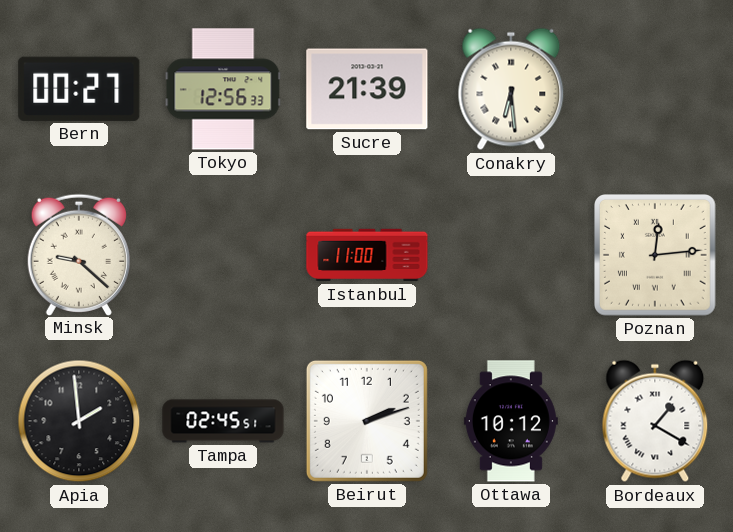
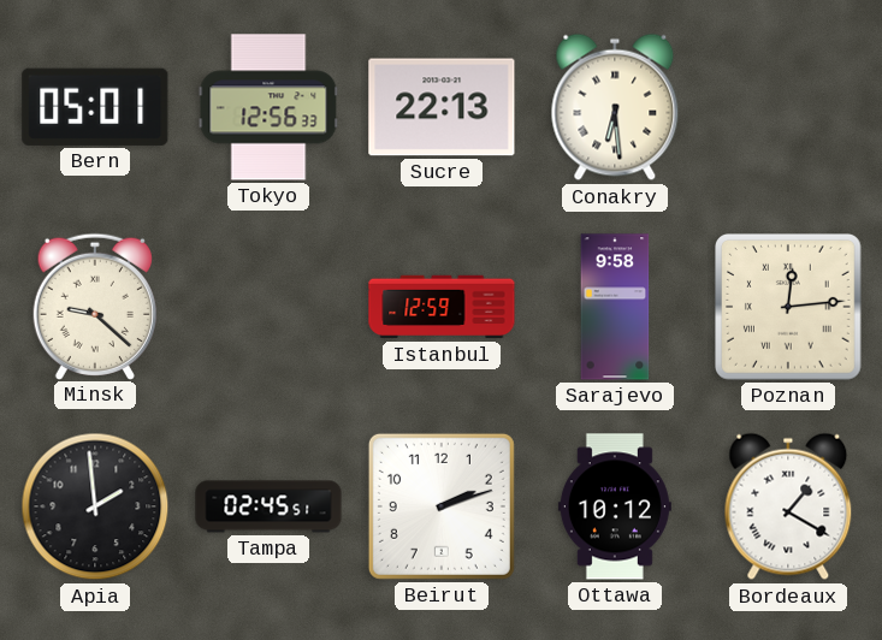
Bern: 00:27 -> 05:01
Sucre: 21:39 -> 22:13
Istanbul: 11:00 -> 12:59
Sarajevo: none -> 9:58
